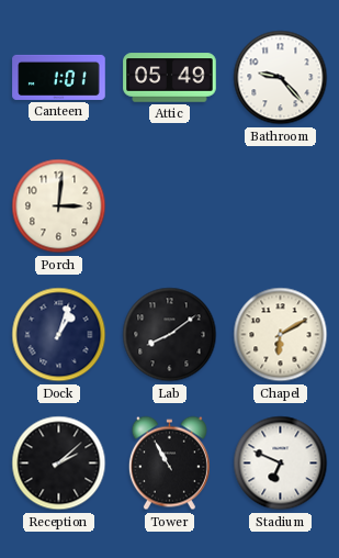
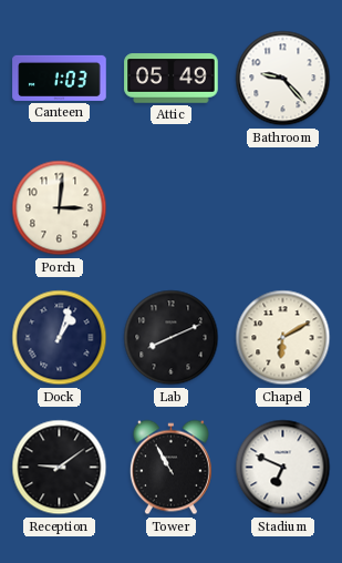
Canteen: 1:01 -> 1:03
Lab: 8:09 -> 8:11
Reception: 2:08 -> 9:09
